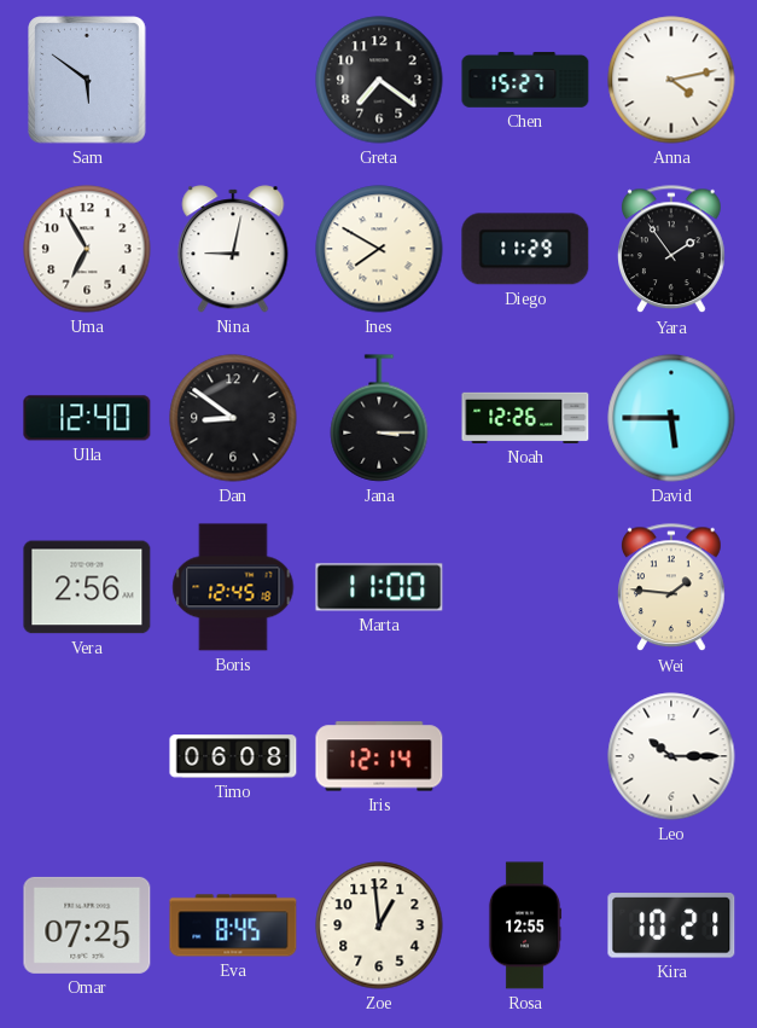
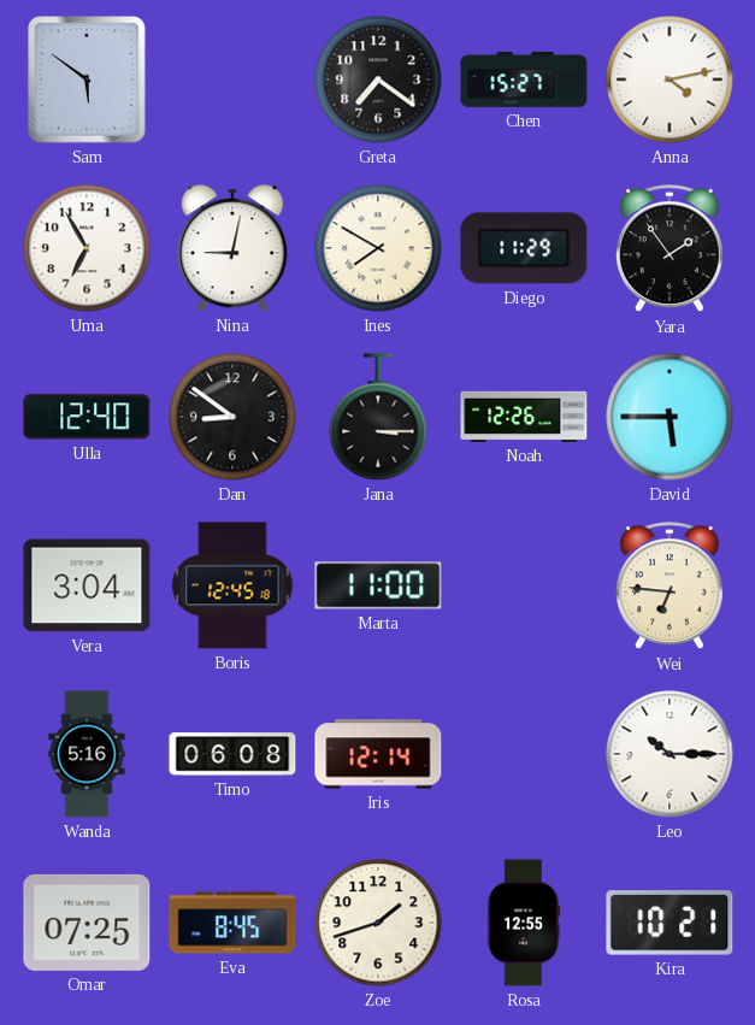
Vera: 2:56 -> 3:04
Wei: 1:46 -> 6:46
Wanda: none -> 5:16
Zoe: 12:59 -> 1:42
